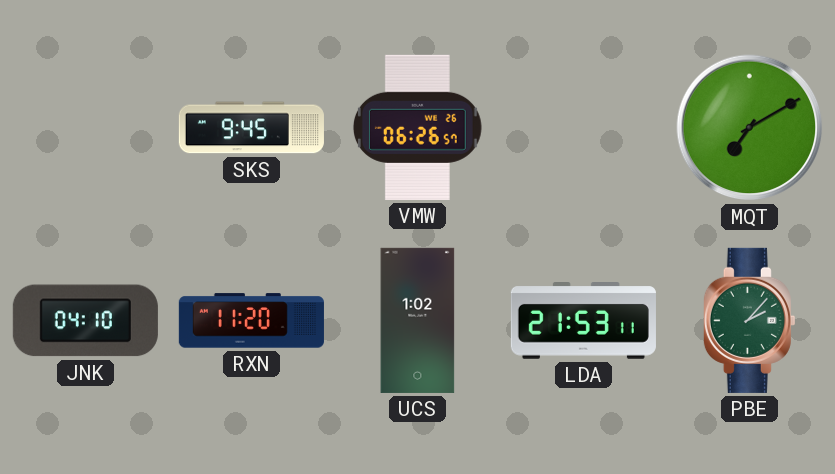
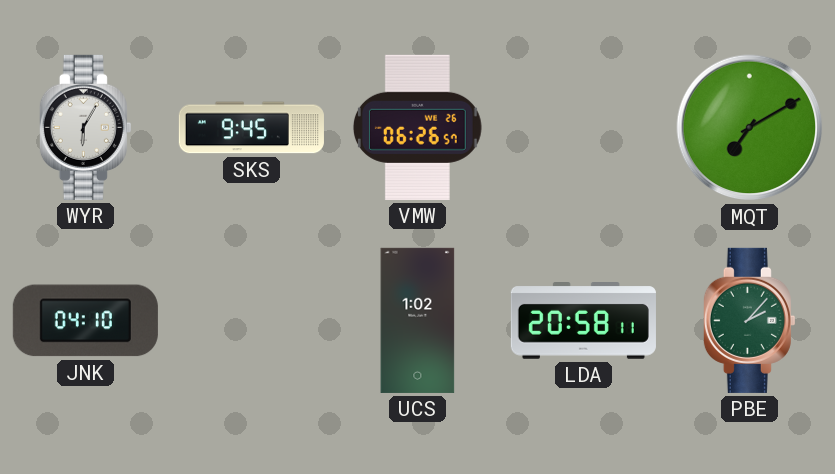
WYR: none -> 6:05
RXN: 11:20 -> none
LDA: 21:53 -> 20:58
